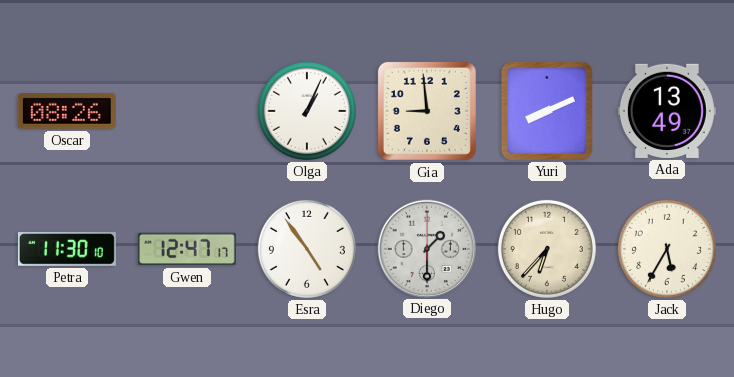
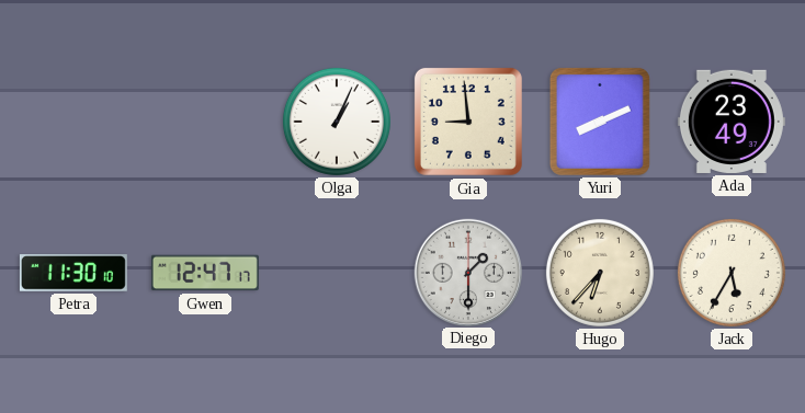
Oscar: 08:26 -> none
Ada: 13:49 -> 23:49
Esra: 4:54 -> none
